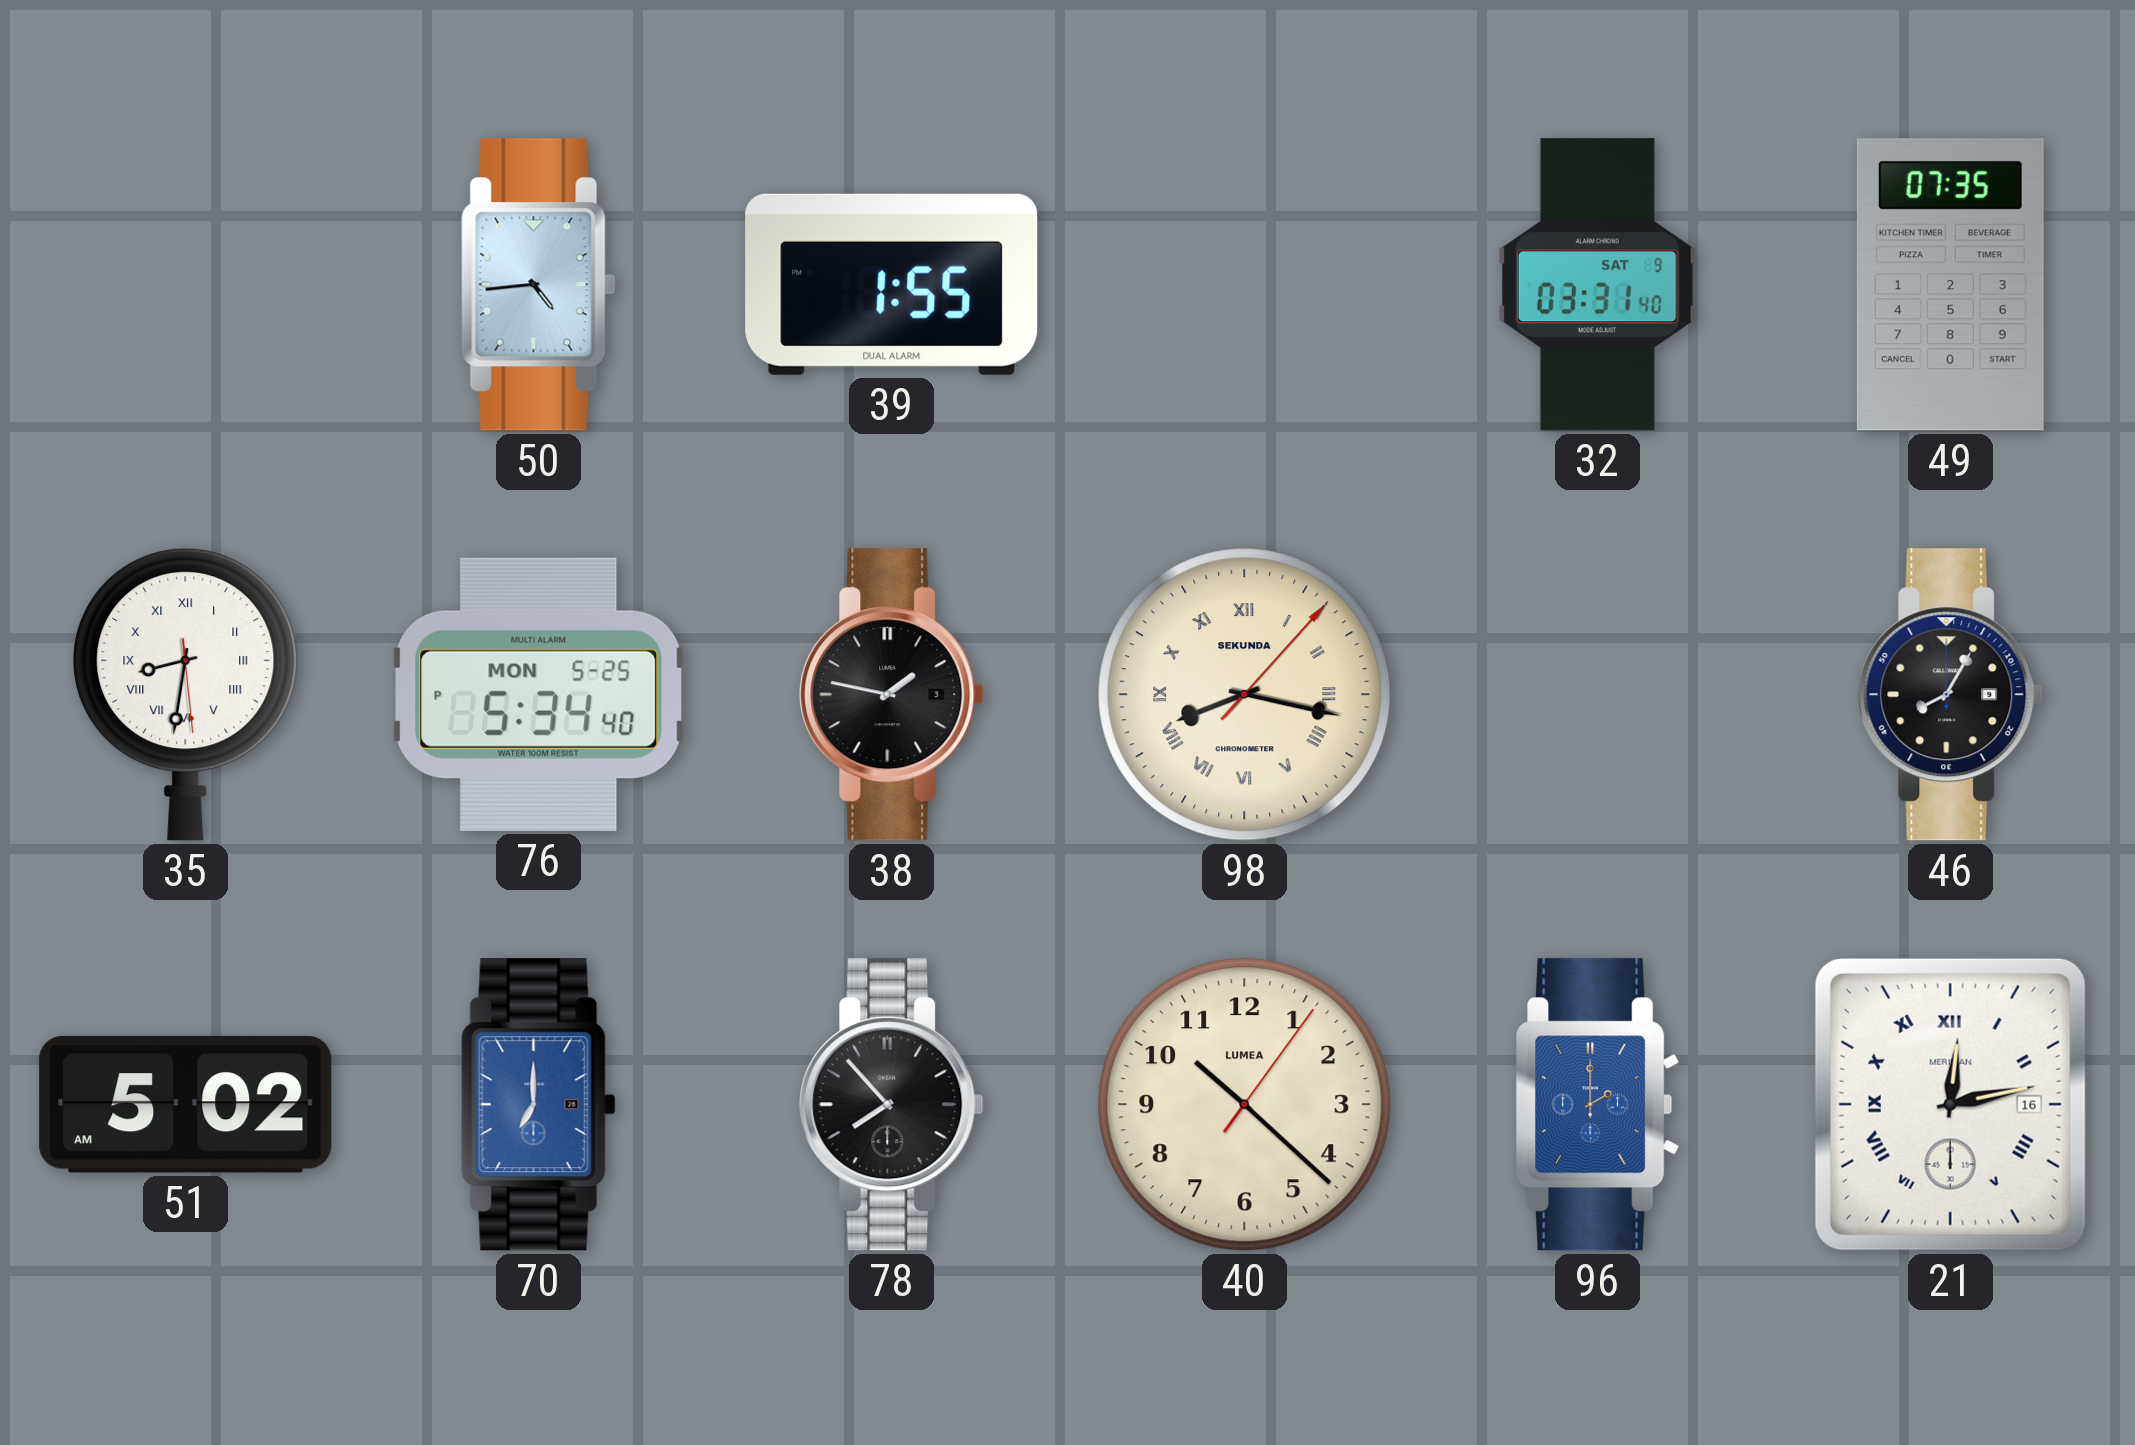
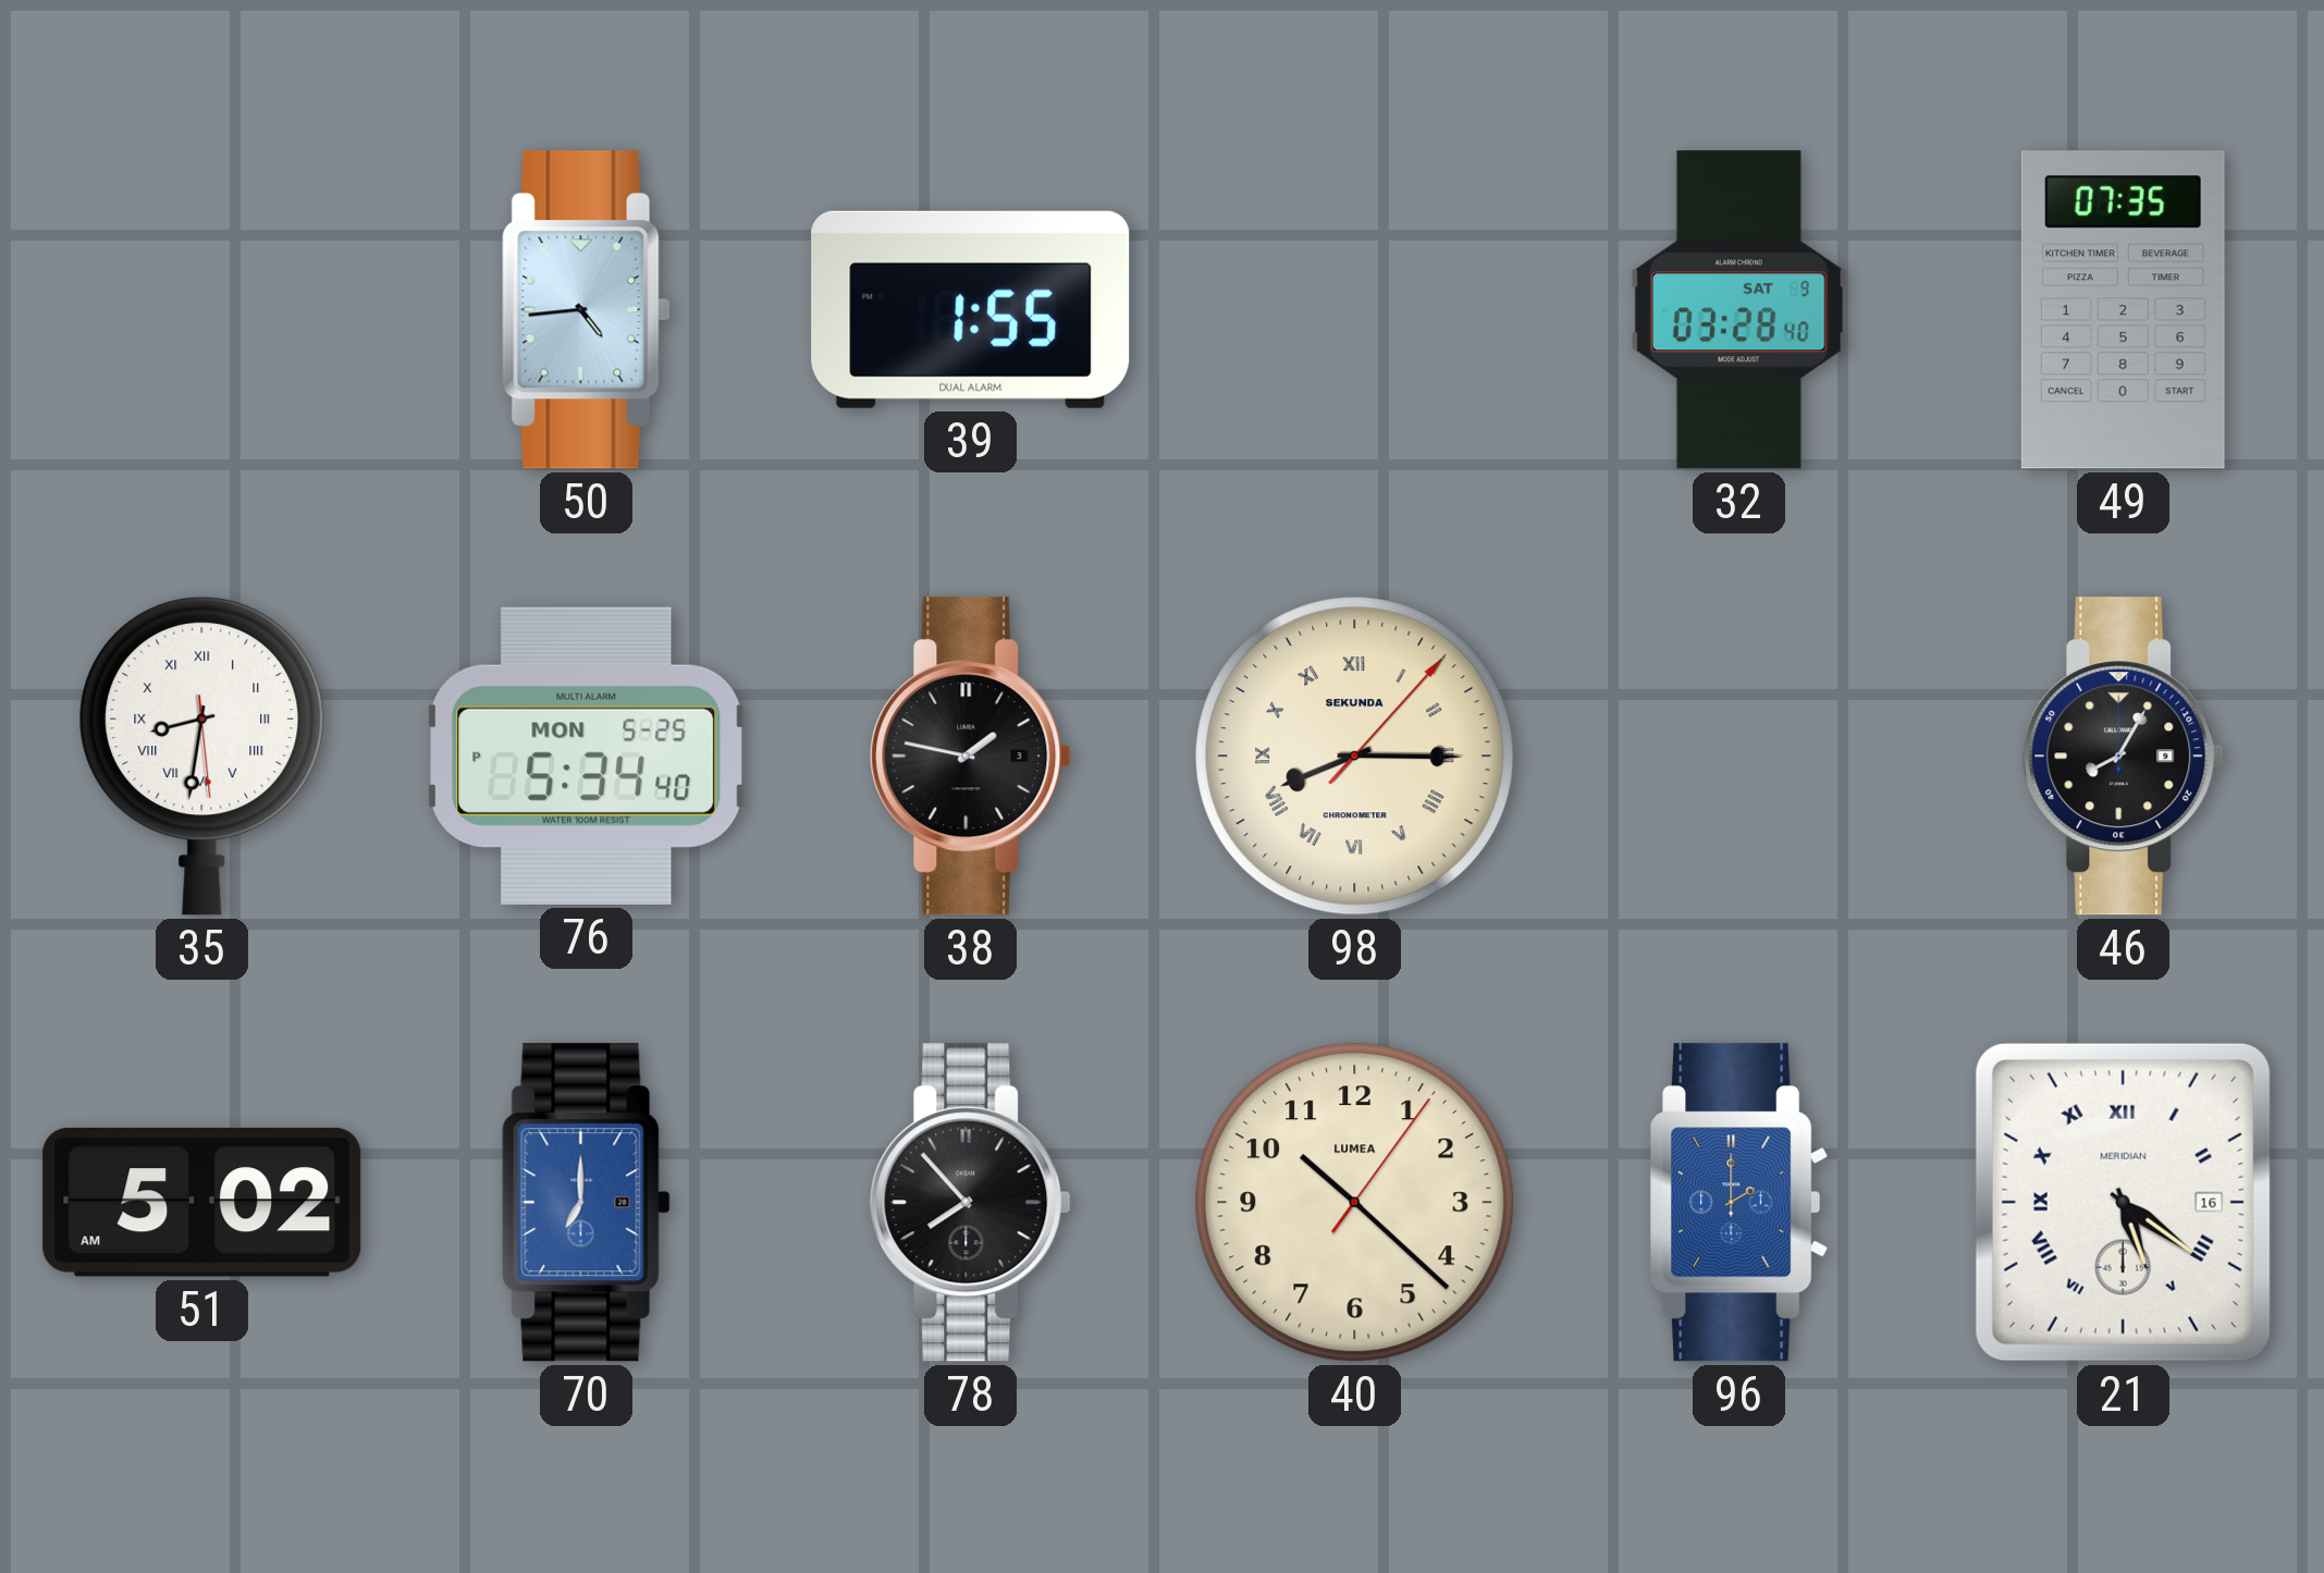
32: 03:31 -> 03:28
98: 8:17 -> 8:15
21: 12:13 -> 5:21
